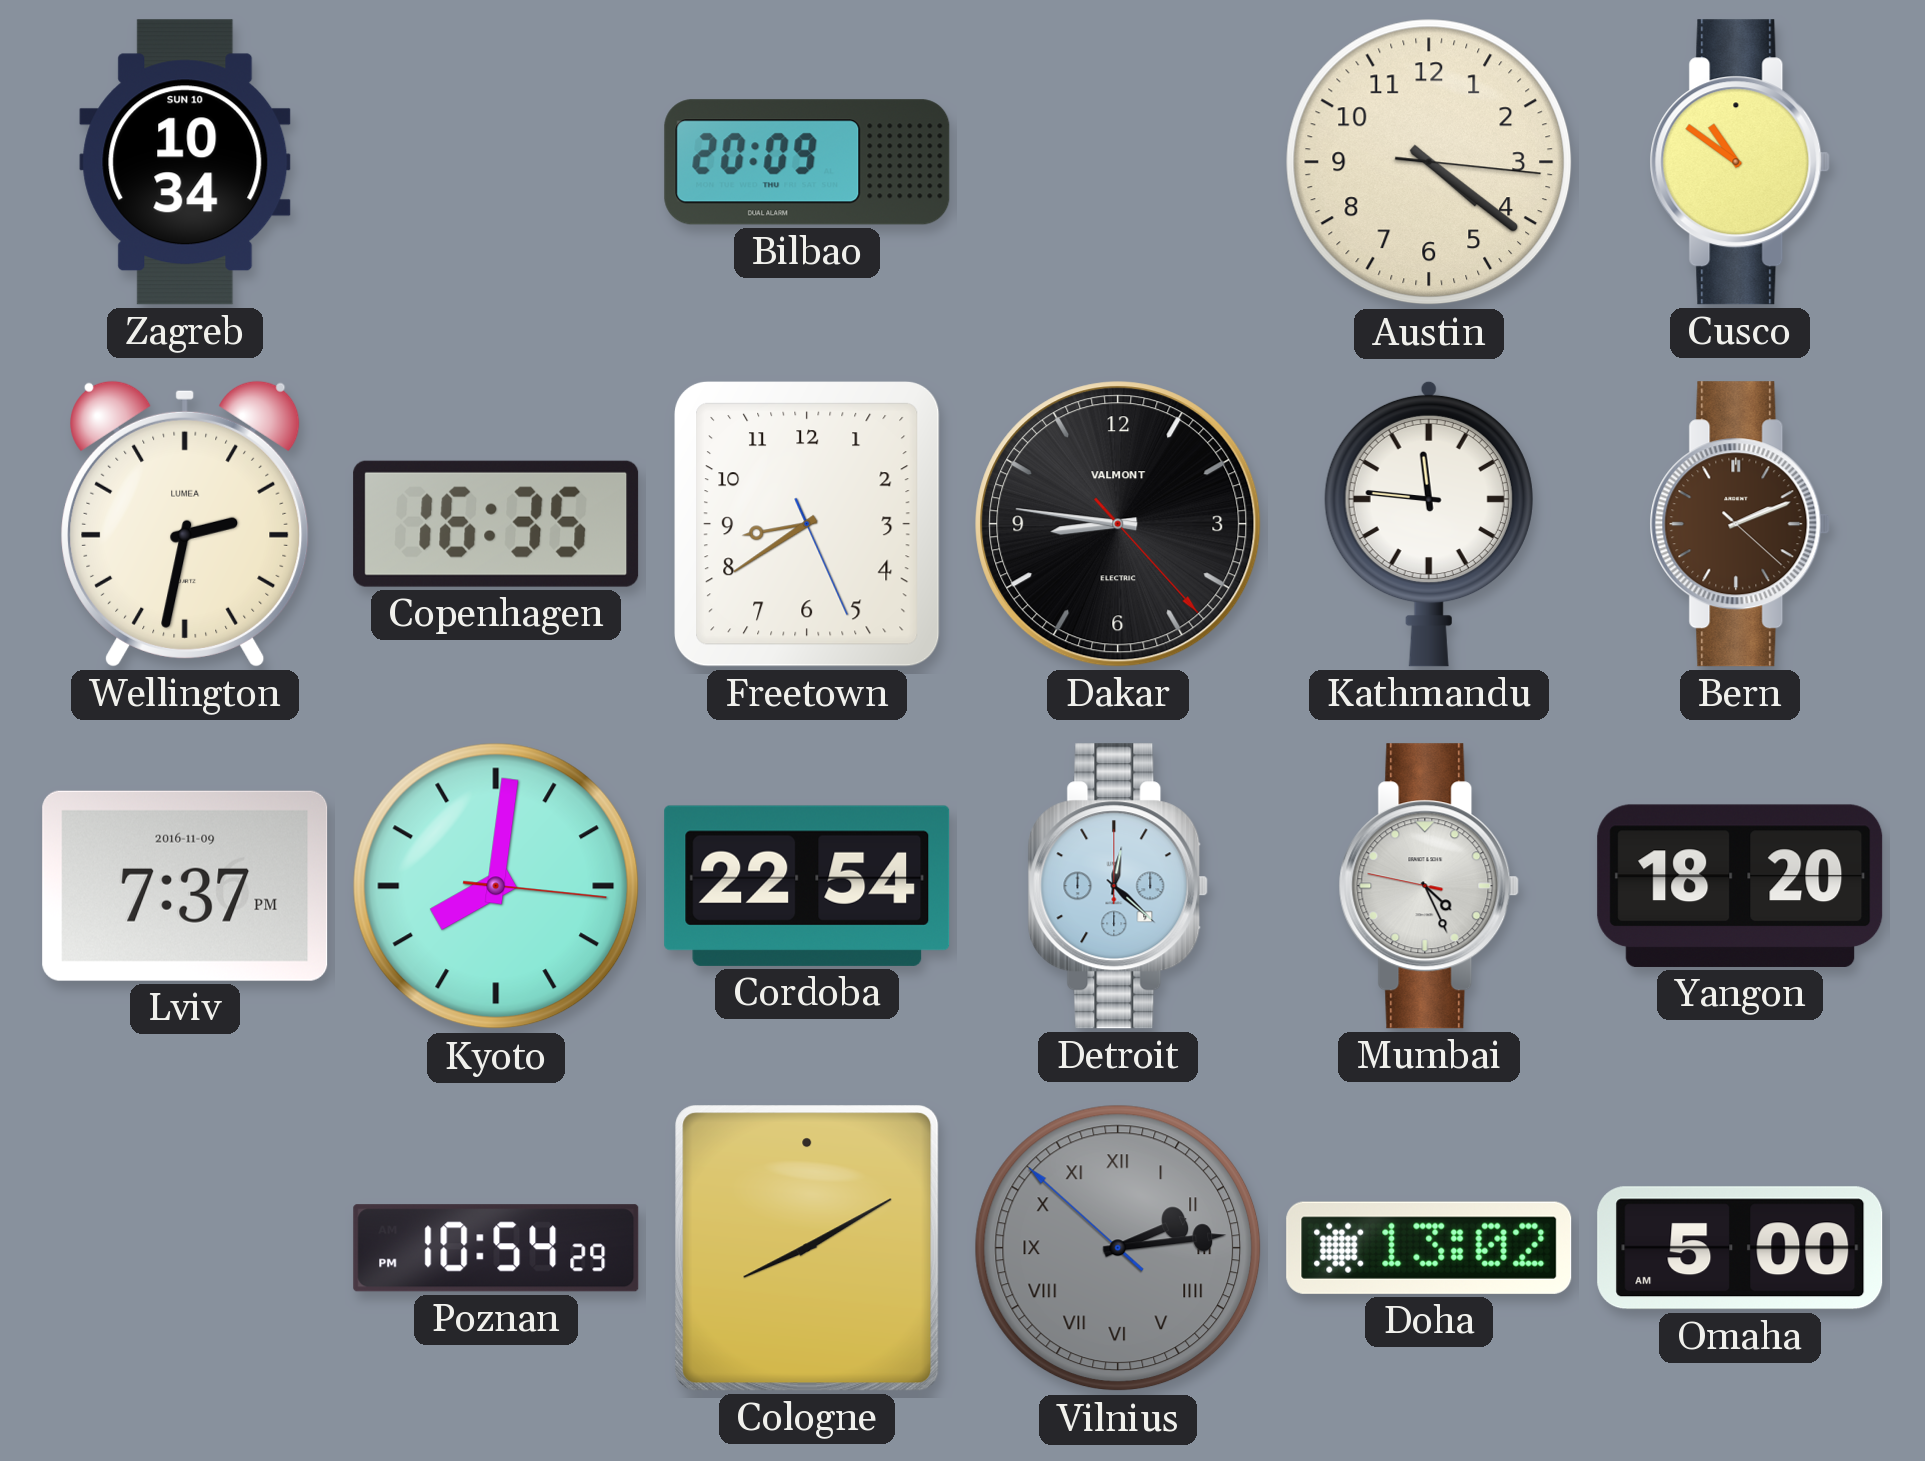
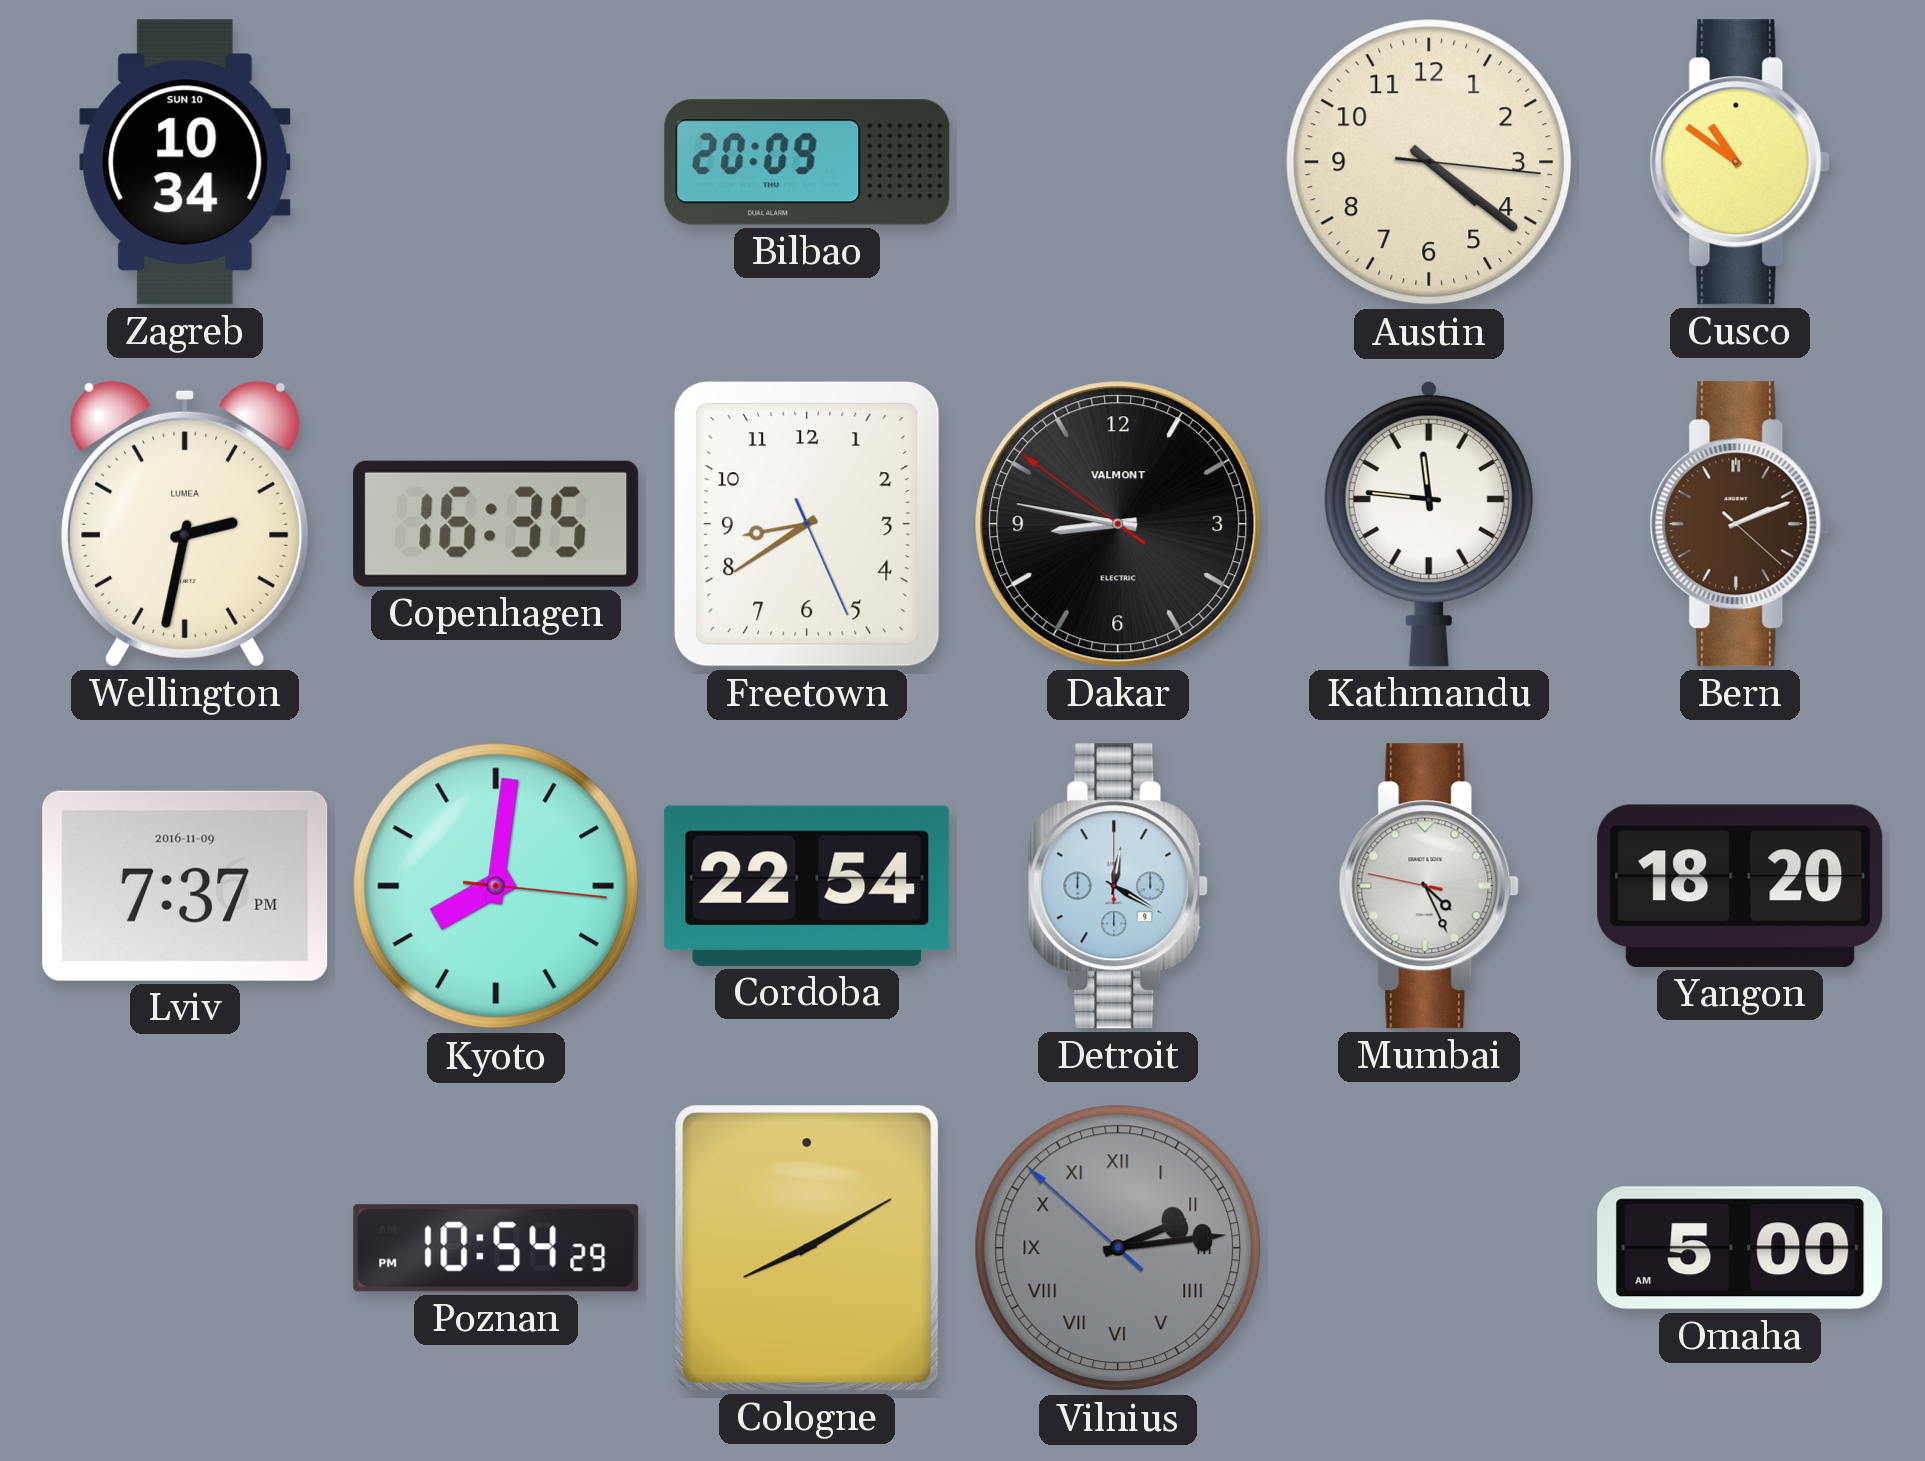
Dakar: 8:46:23 -> 8:46:51
Detroit: 12:22 -> 12:20
Doha: 13:02 -> none
